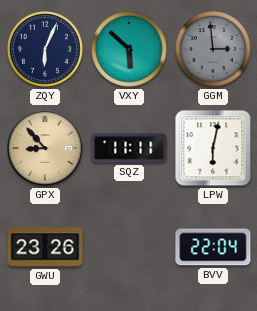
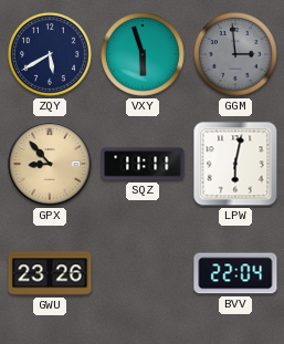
ZQY: 6:04 -> 5:40
VXY: 5:52 -> 5:57
